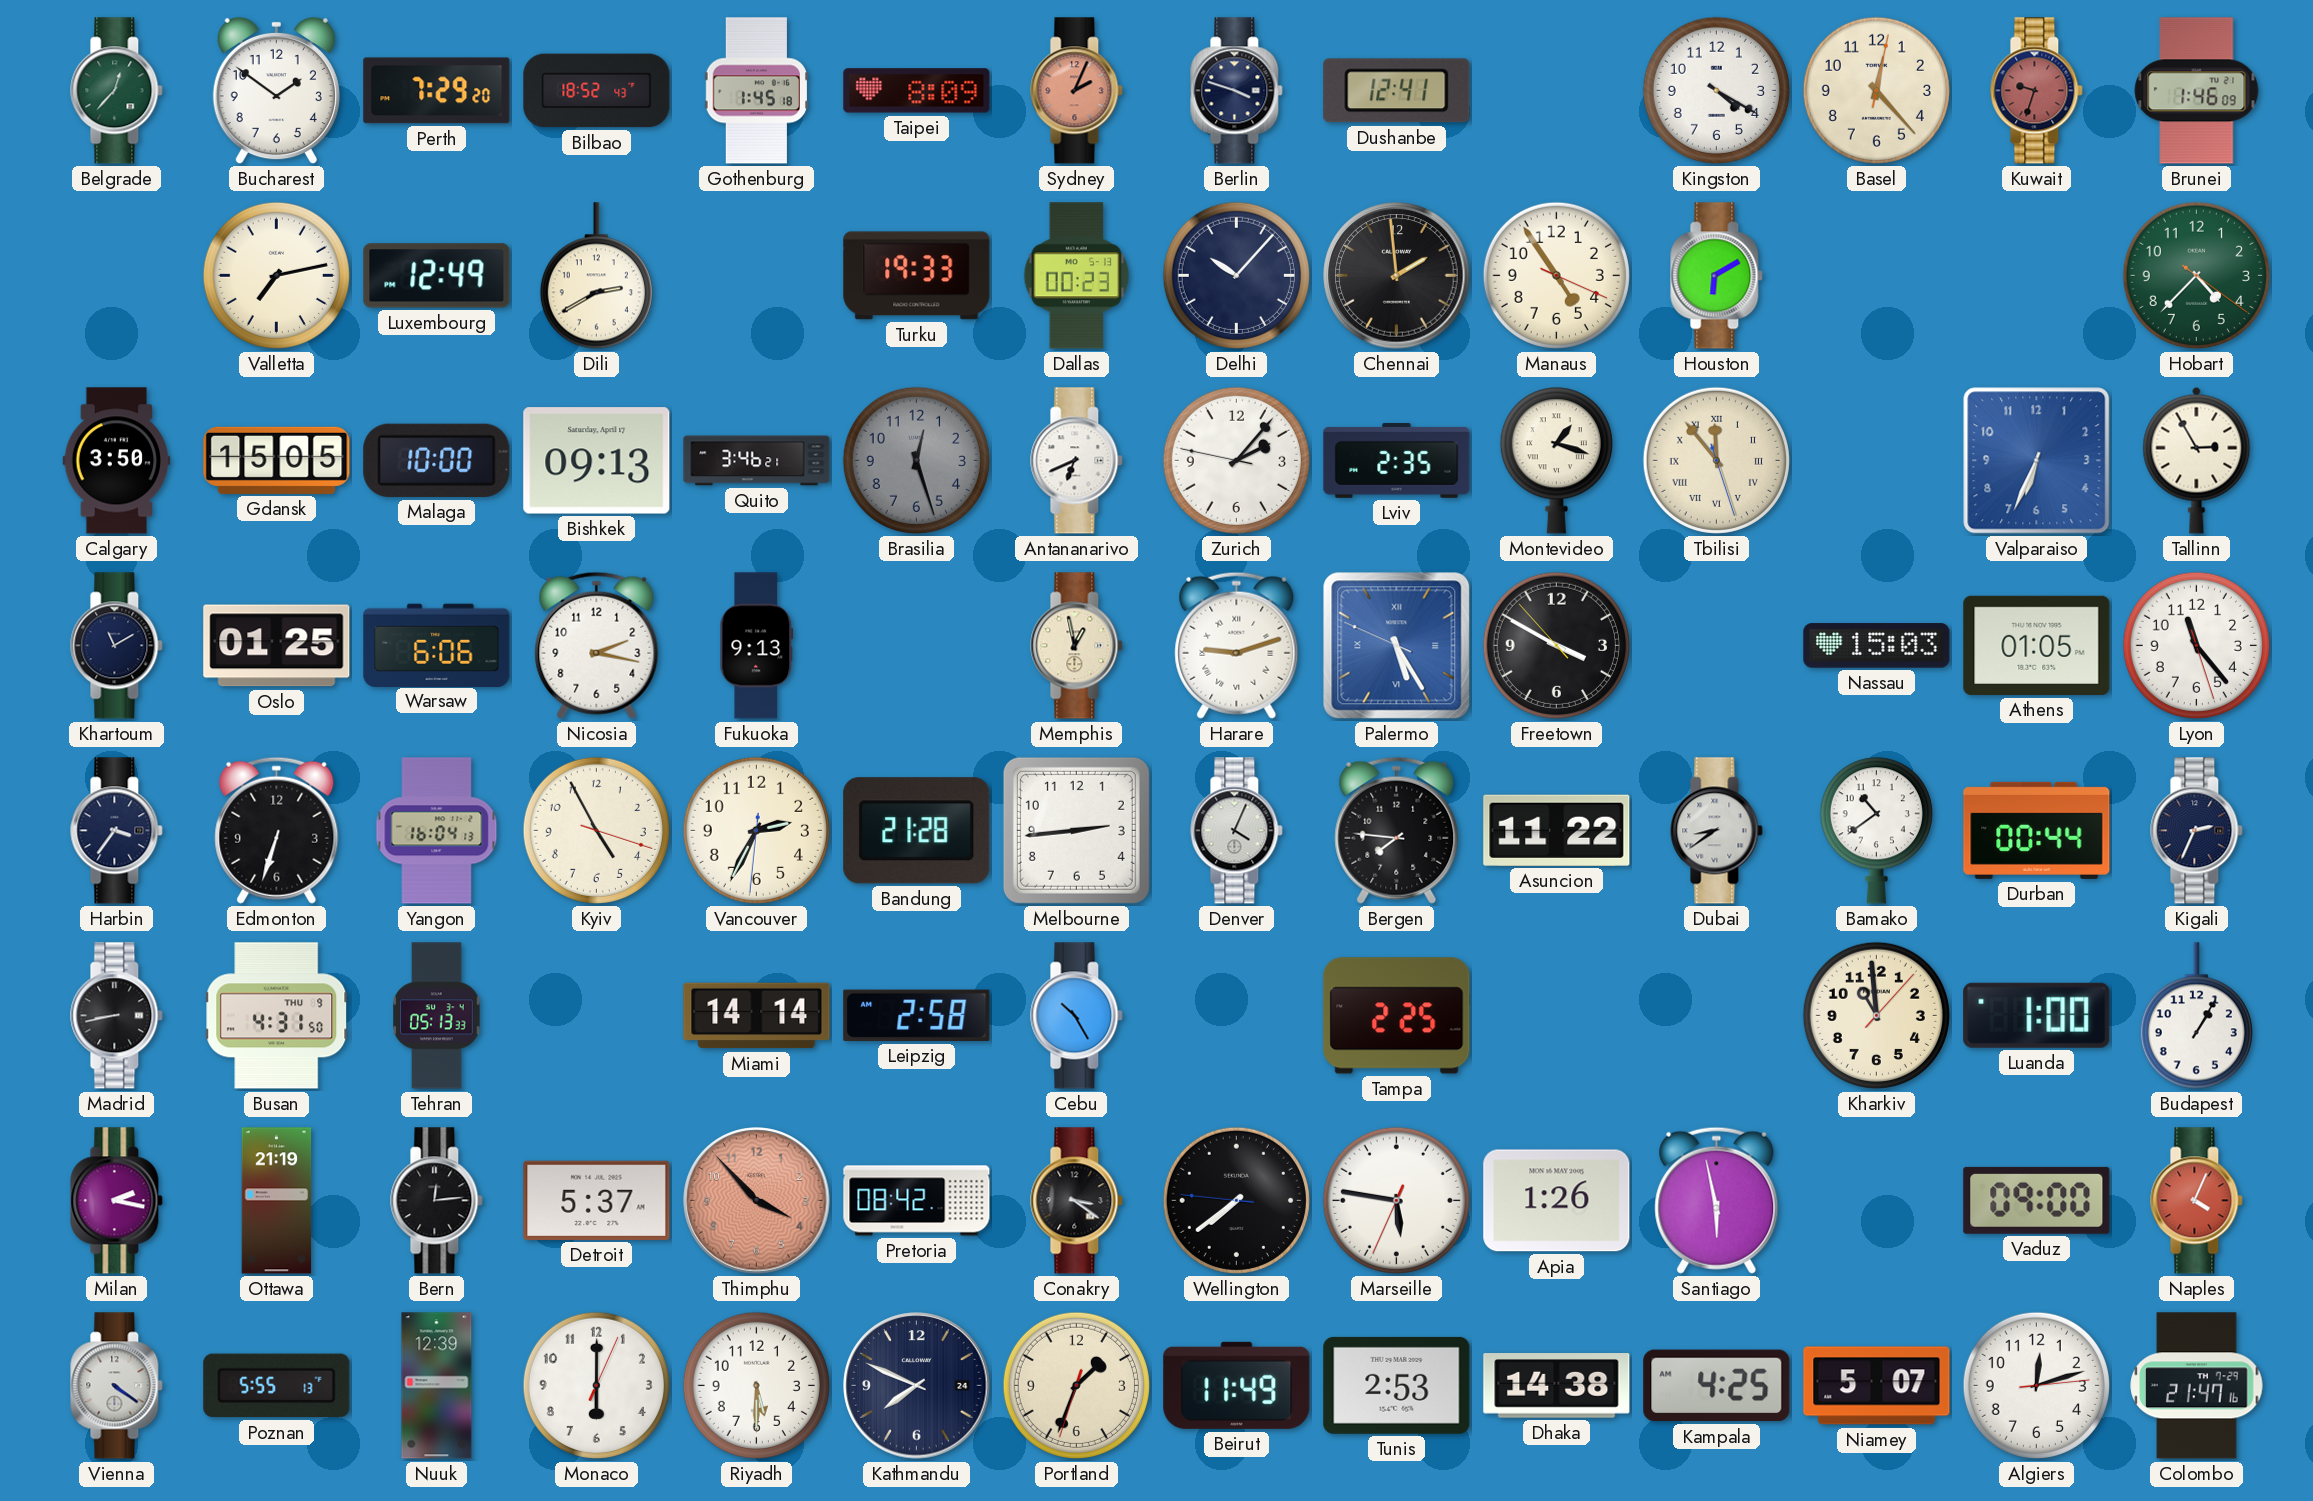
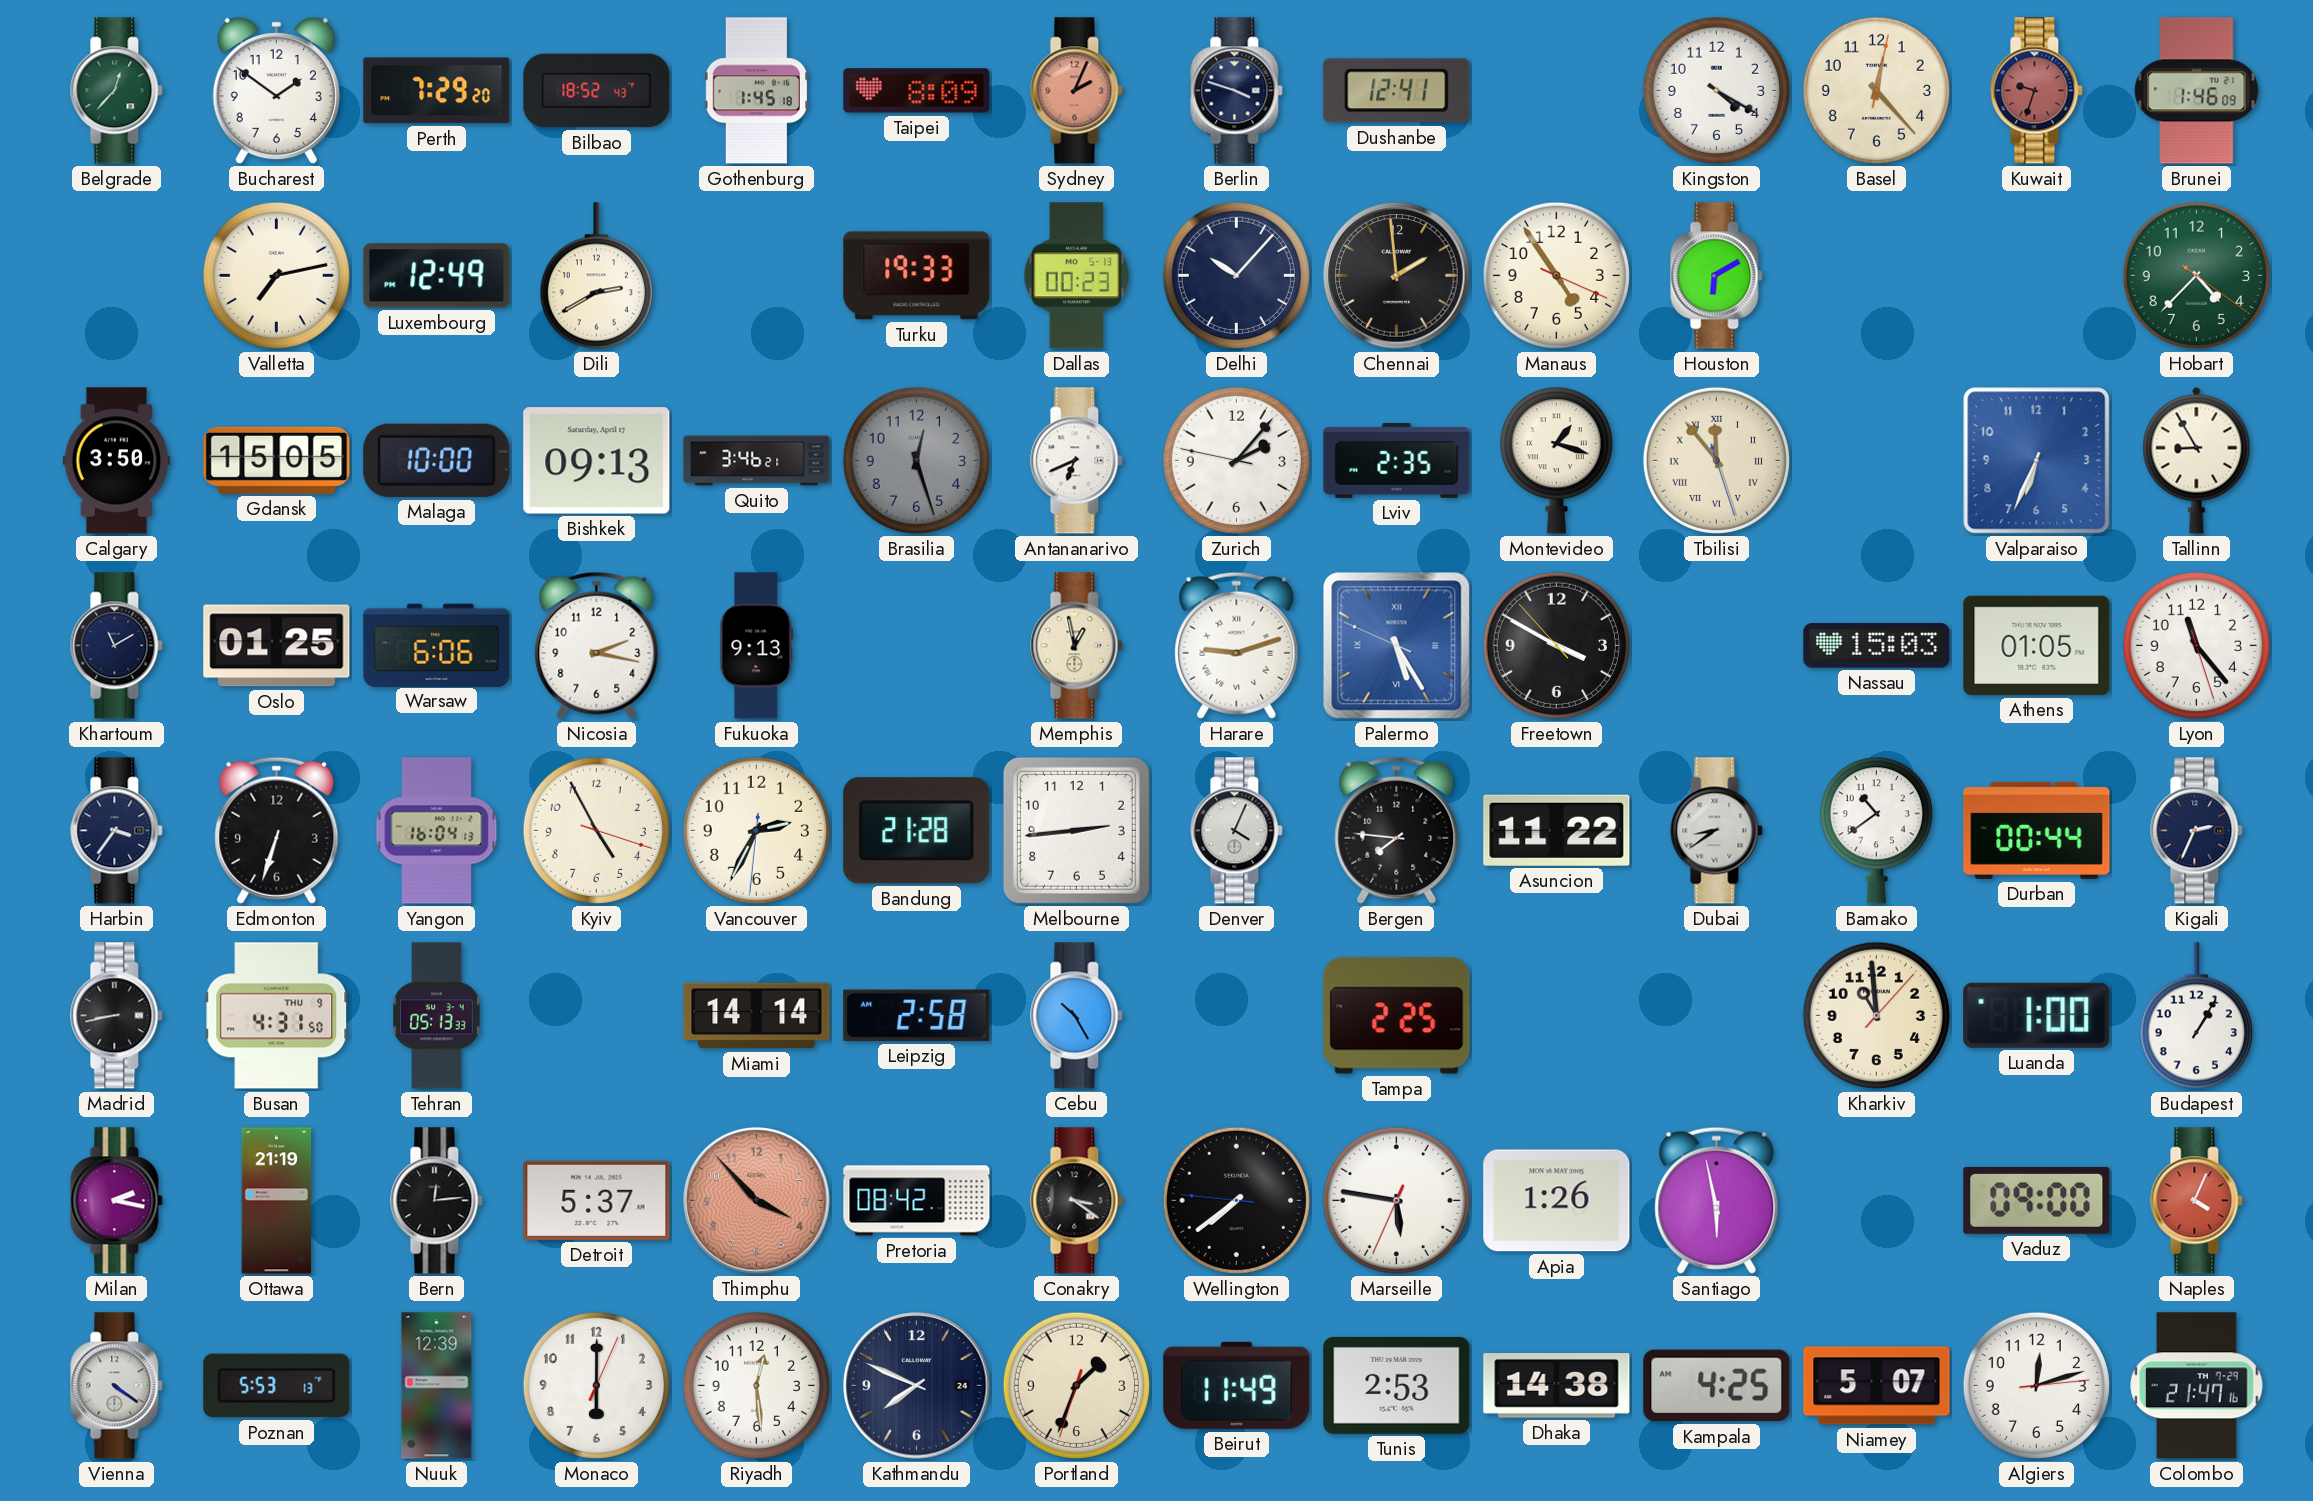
Tallinn: 2:55 -> 8:55
Poznan: 5:55 -> 5:53
Riyadh: 5:30 -> 12:29
